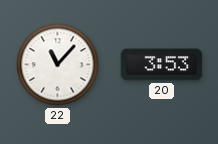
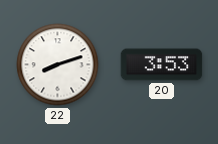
22: 11:07 -> 8:12
